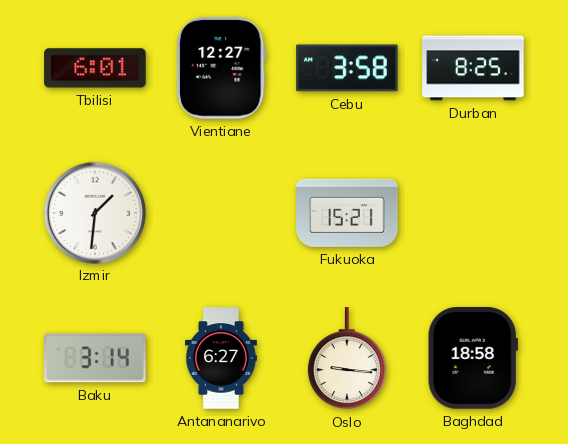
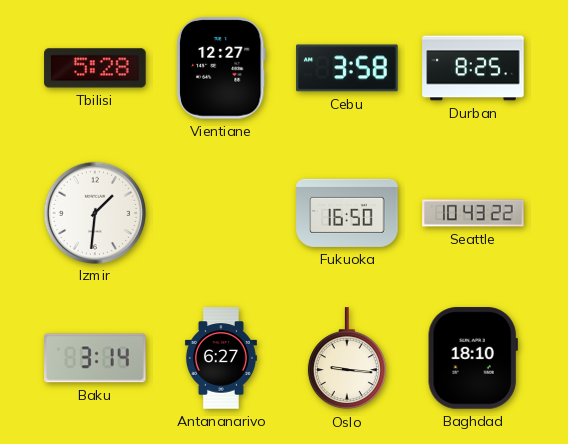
Tbilisi: 6:01 -> 5:28
Fukuoka: 15:21 -> 16:50
Seattle: none -> 10:43
Baghdad: 18:58 -> 18:10
